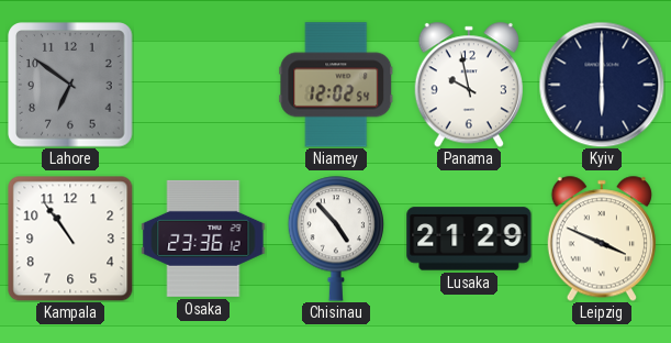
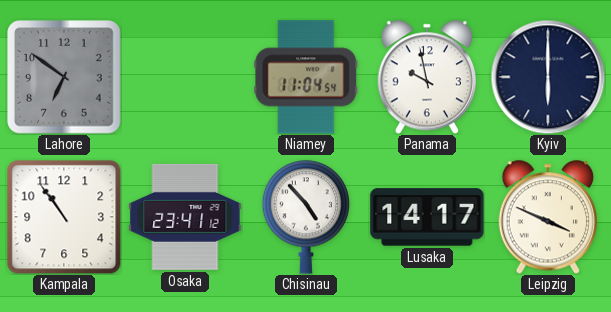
Niamey: 12:02 -> 11:04
Osaka: 23:36 -> 23:41
Lusaka: 21:29 -> 14:17
